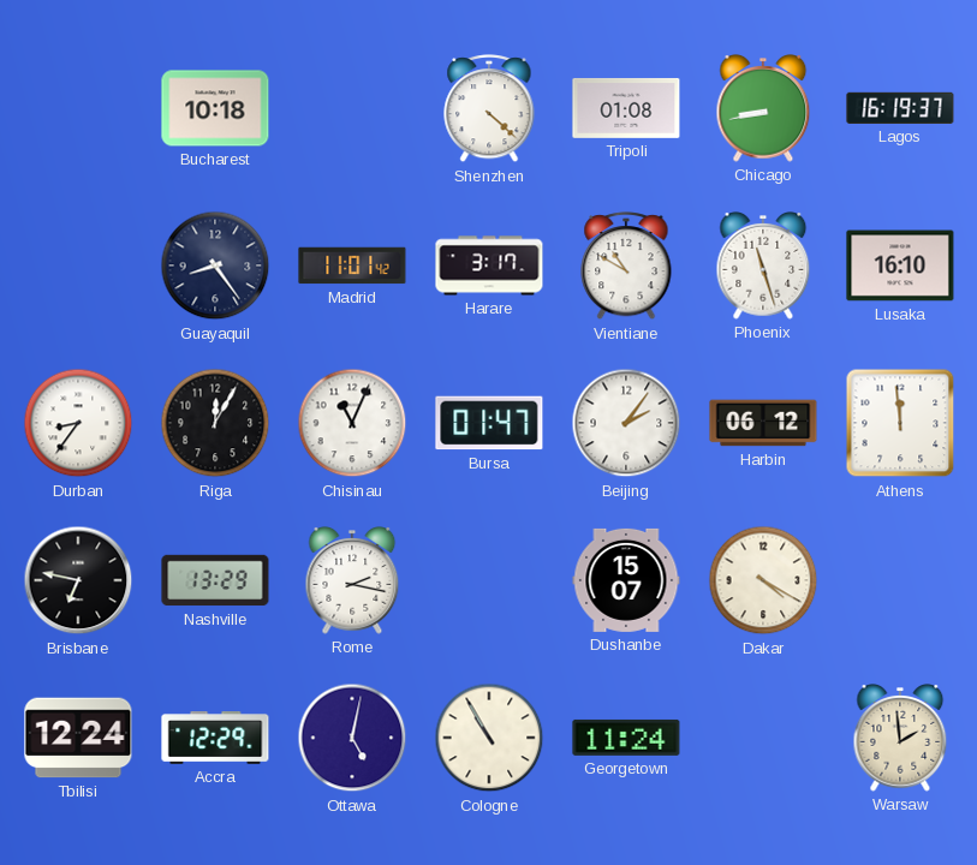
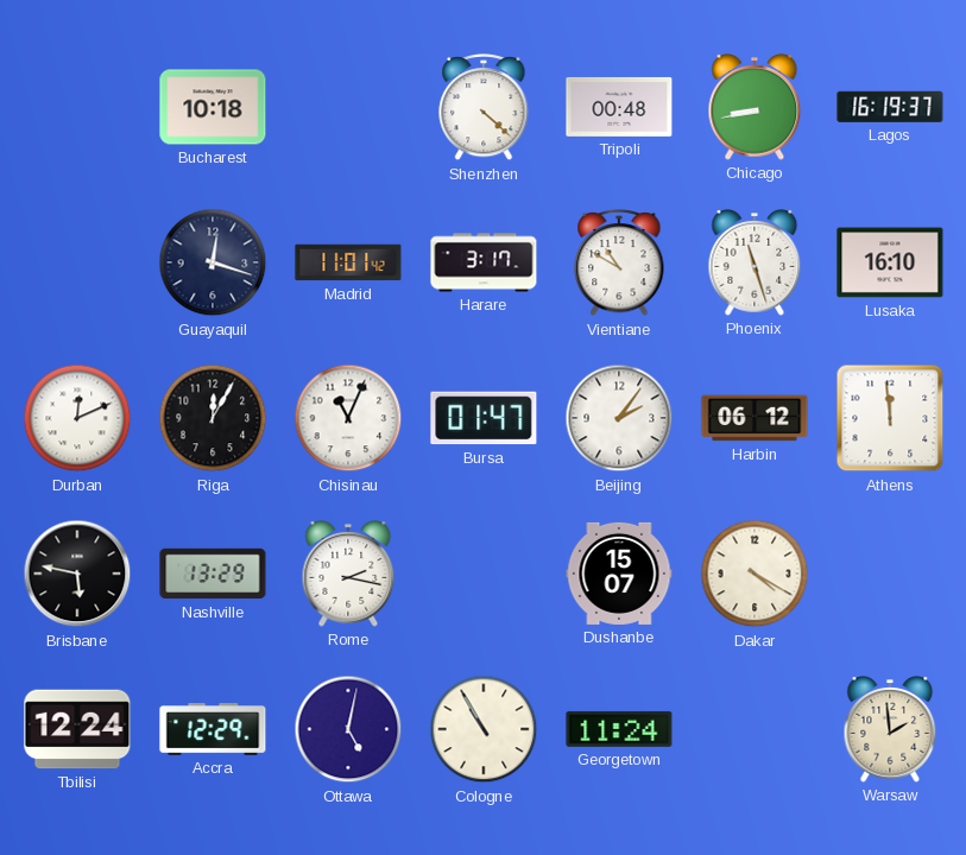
Tripoli: 01:08 -> 00:48
Guayaquil: 8:24 -> 12:18
Durban: 8:36 -> 12:11
Brisbane: 6:47 -> 5:47
